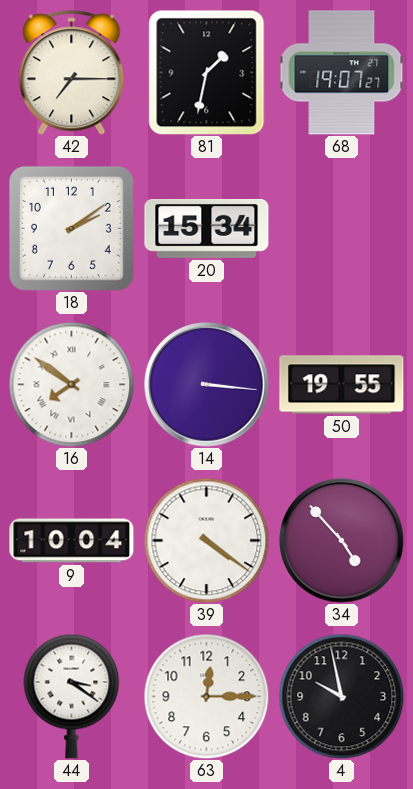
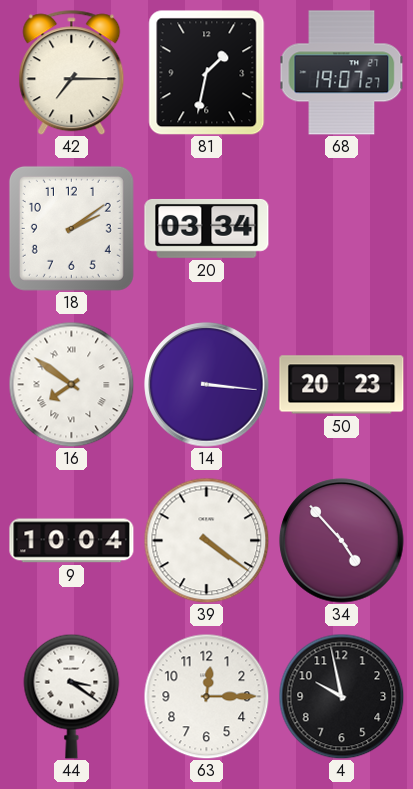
20: 15:34 -> 03:34
50: 19:55 -> 20:23
